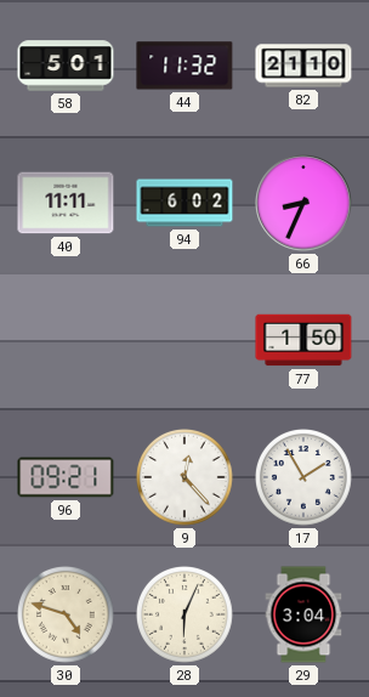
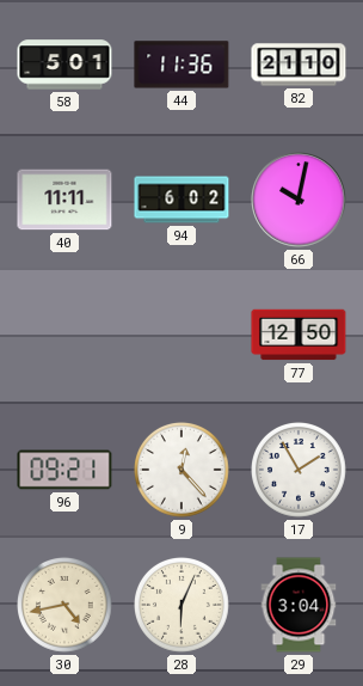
44: 11:32 -> 11:36
66: 8:34 -> 10:02
77: 1:50 -> 12:50
30: 4:48 -> 4:43
